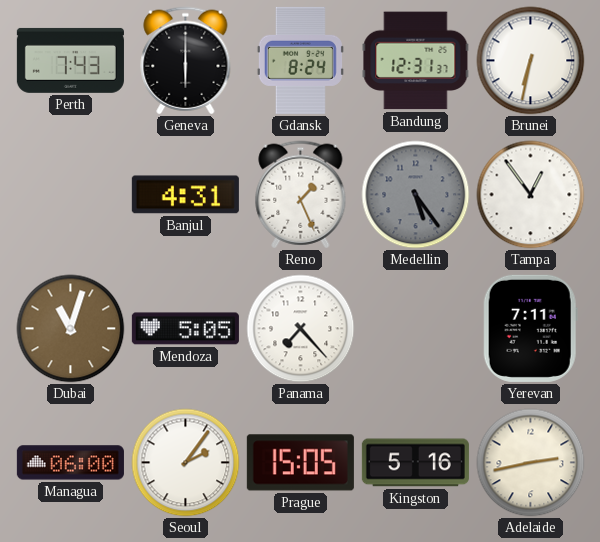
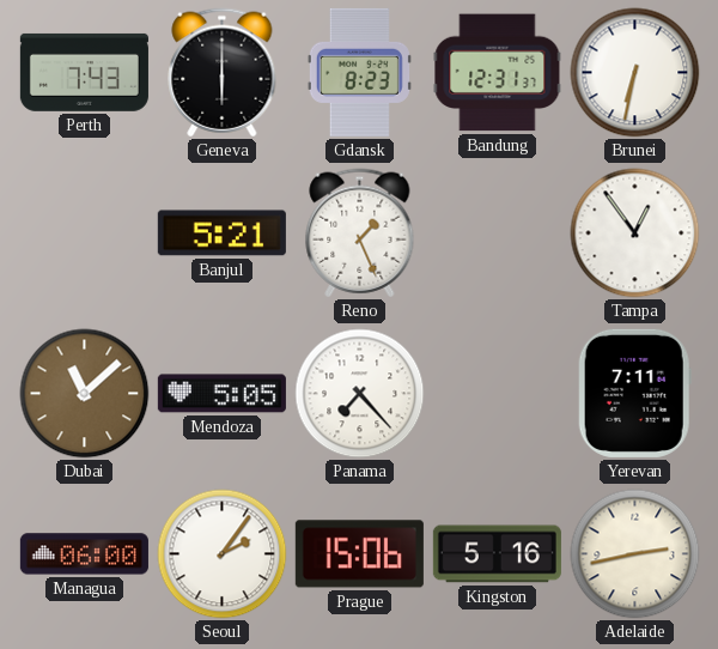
Gdansk: 8:24 -> 8:23
Banjul: 4:31 -> 5:21
Medellin: 5:24 -> none
Dubai: 11:03 -> 11:08
Prague: 15:05 -> 15:06
